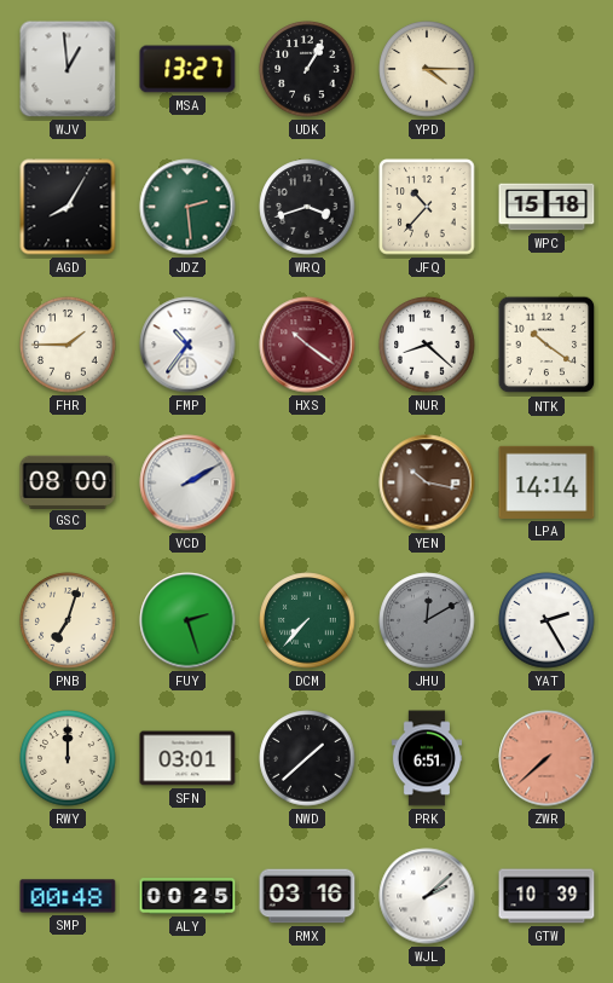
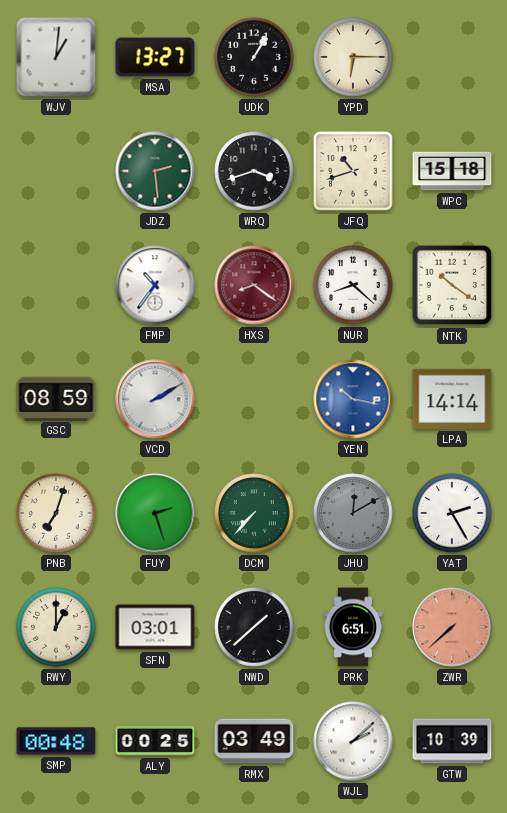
WJV: 12:59 -> 1:01
YPD: 4:15 -> 6:15
AGD: 8:05 -> none
JFQ: 10:37 -> 10:42
FHR: 1:45 -> none
HXS: 10:21 -> 8:21
GSC: 08:00 -> 08:59
YEN dial: brown -> blue
RWY: 12:00 -> 1:00
RMX: 03:16 -> 03:49
